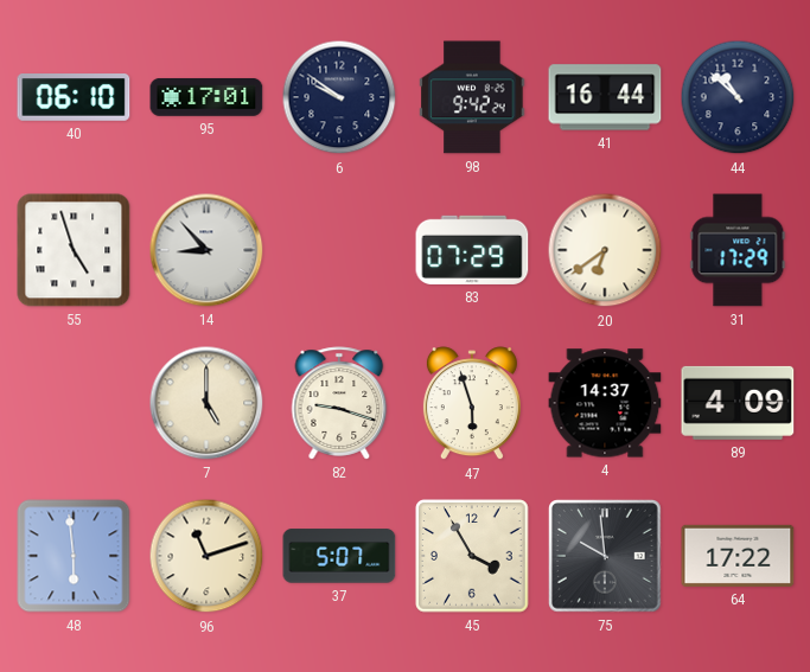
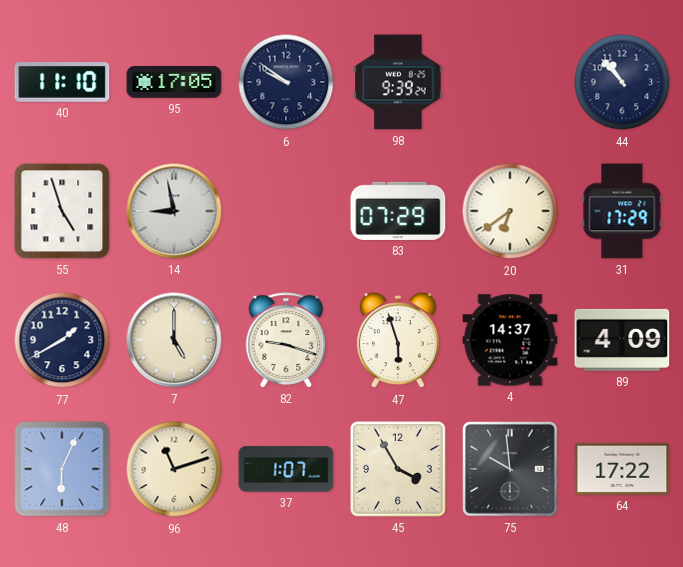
40: 06:10 -> 11:10
95: 17:01 -> 17:05
98: 9:42 -> 9:39
41: 16:44 -> none
44: 10:52 -> 10:53
14: 8:53 -> 8:58
77: none -> 1:40
48: 5:59 -> 6:04
37: 5:07 -> 1:07
